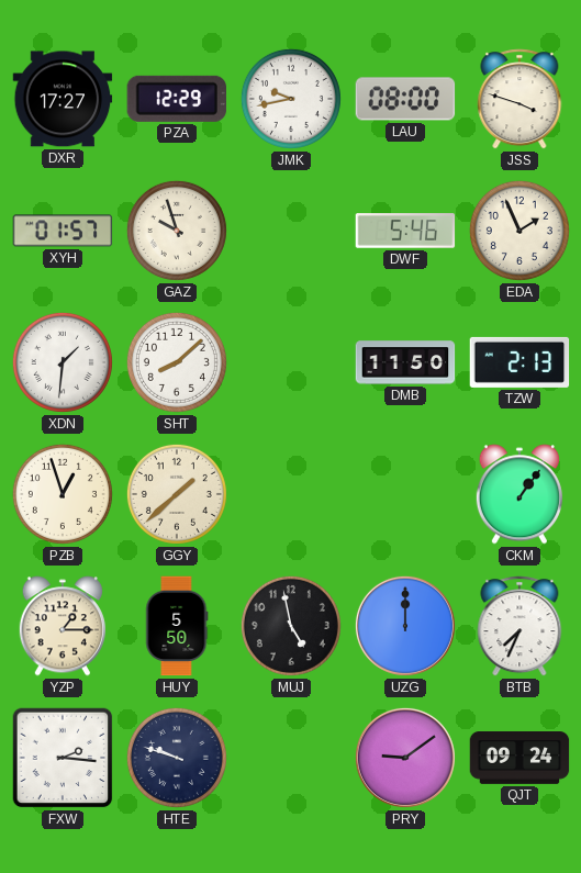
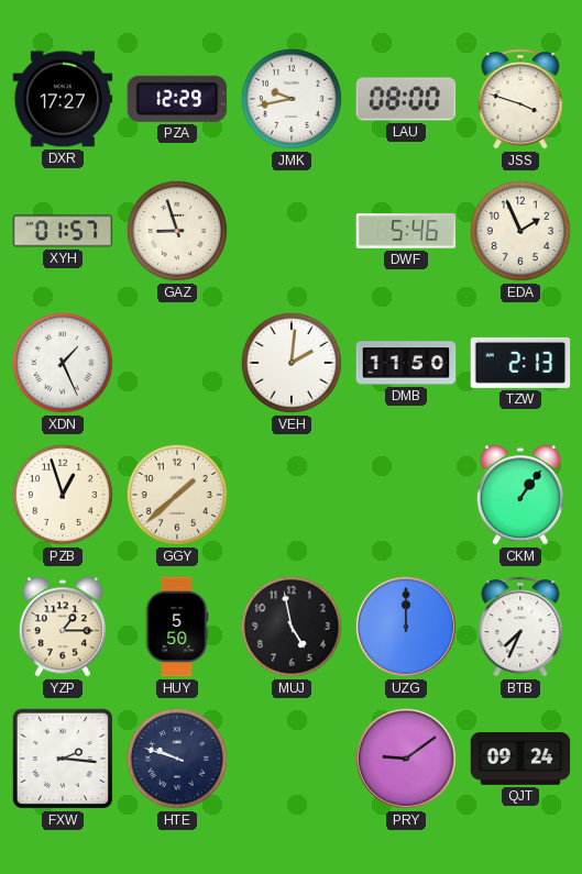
GAZ: 9:57 -> 8:57
XDN: 1:31 -> 1:26
SHT: 8:08 -> none
VEH: none -> 2:01
